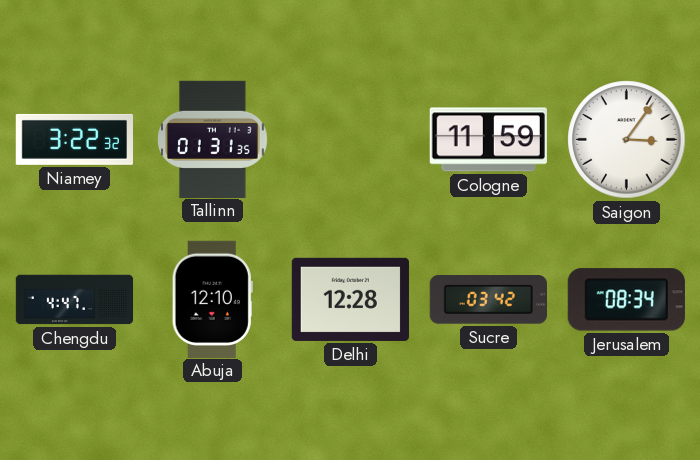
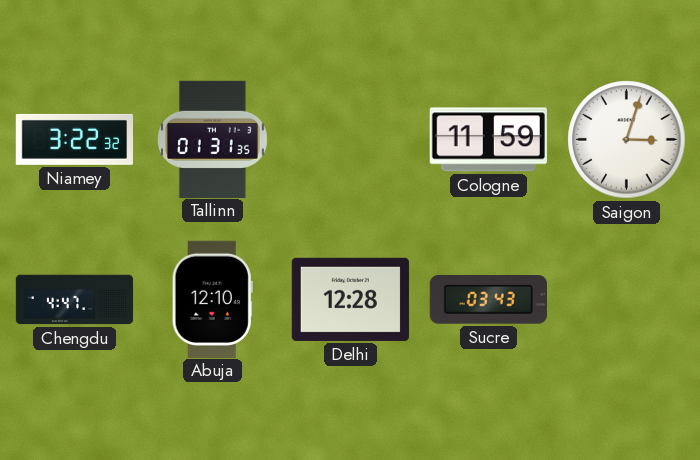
Saigon: 3:06 -> 3:03
Sucre: 03:42 -> 03:43
Jerusalem: 08:34 -> none
